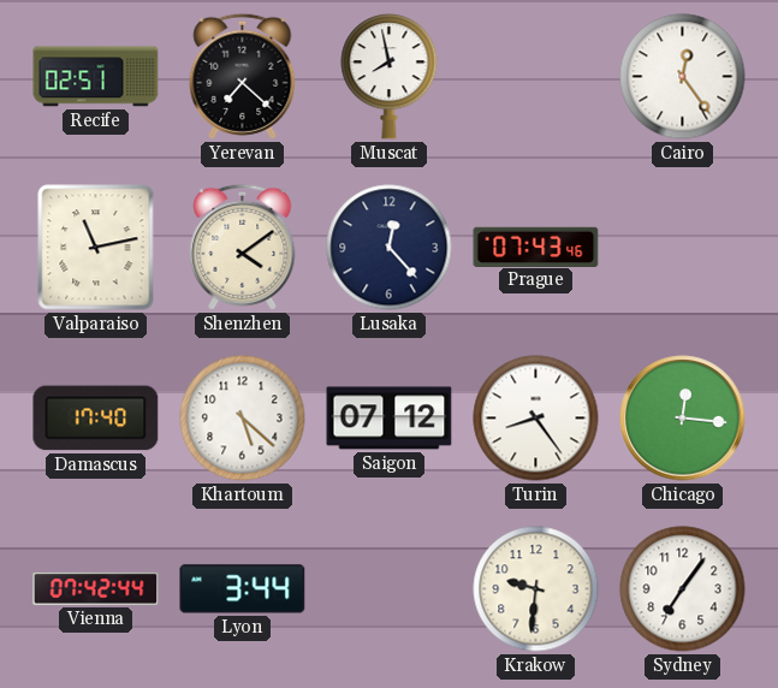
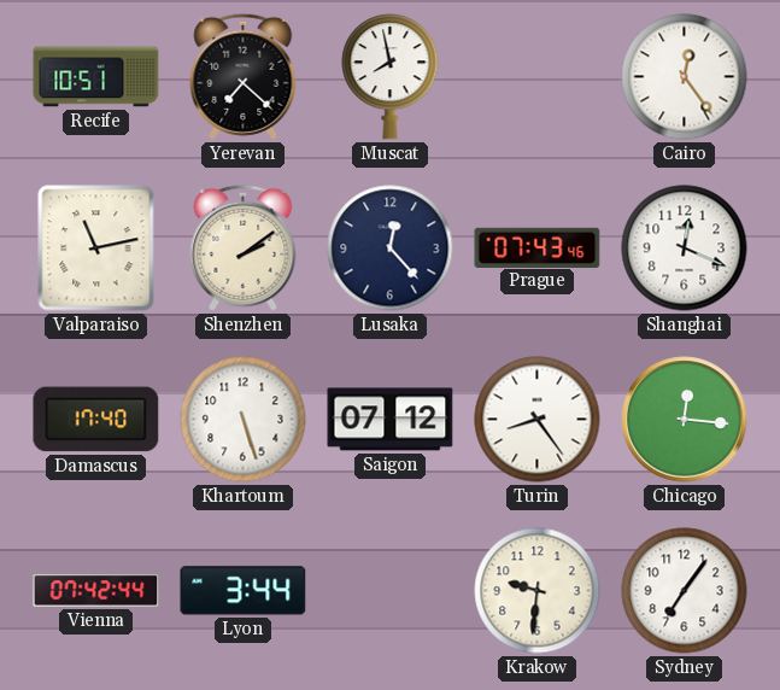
Recife: 02:51 -> 10:51
Shenzhen: 4:09 -> 2:09
Shanghai: none -> 12:19
Khartoum: 5:22 -> 5:27
